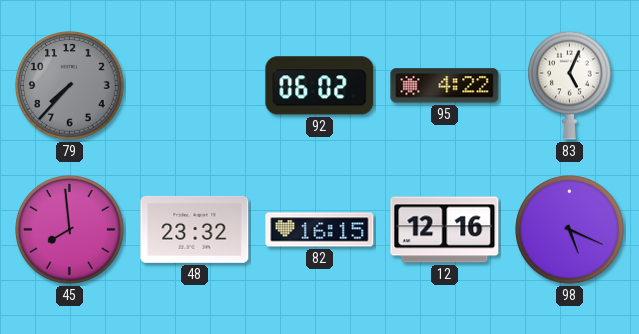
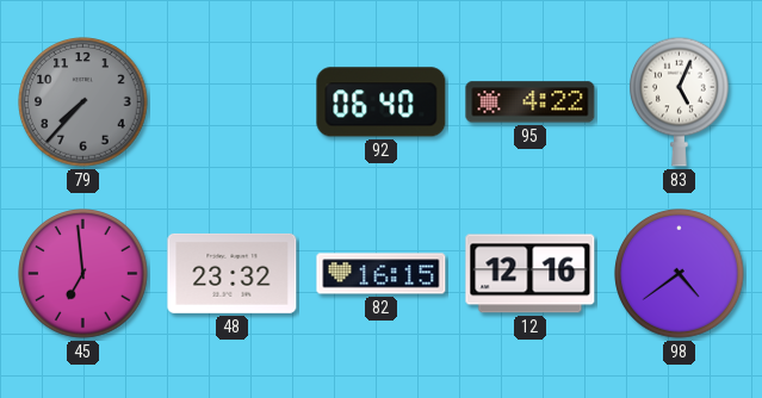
92: 06:02 -> 06:40
45: 7:59 -> 6:59
98: 5:19 -> 4:39
